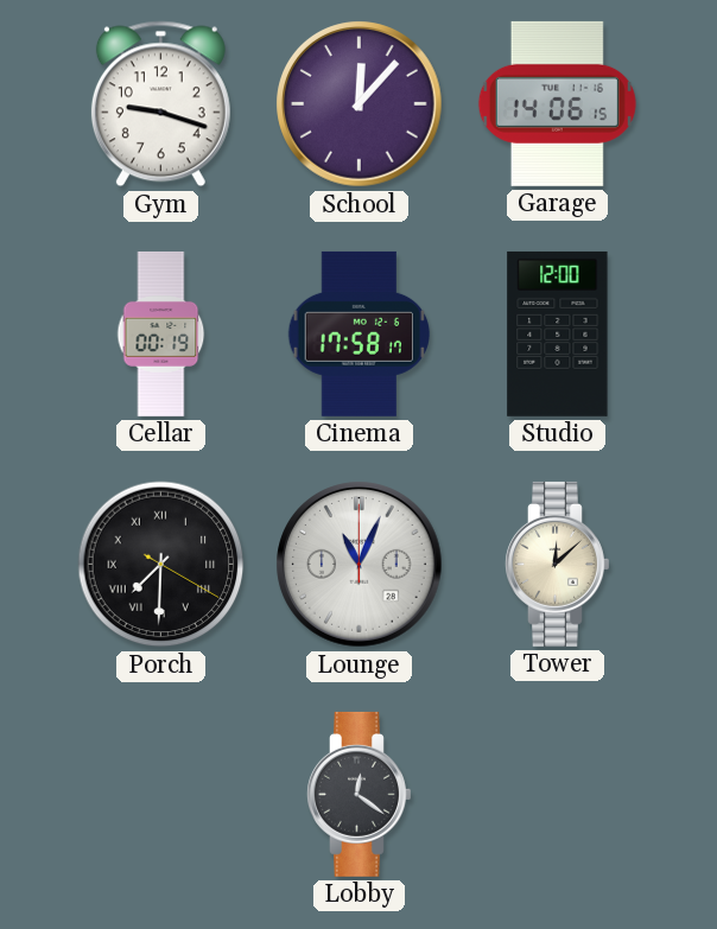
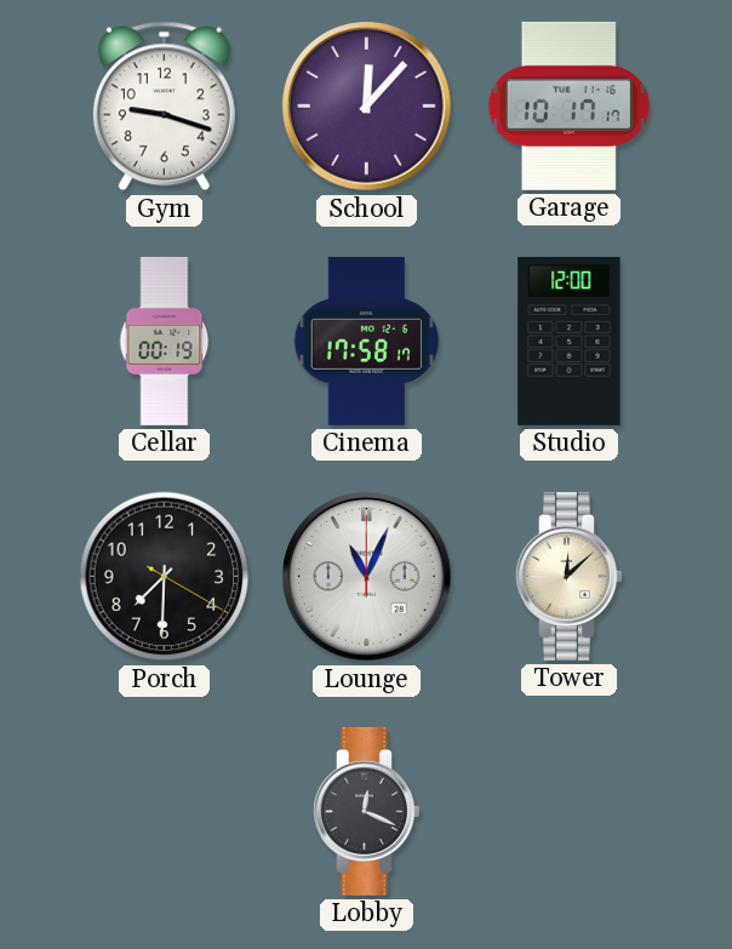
Garage: 14:06 -> 10:17
Porch numerals: Roman -> Arabic
Lobby: 12:21 -> 12:19
